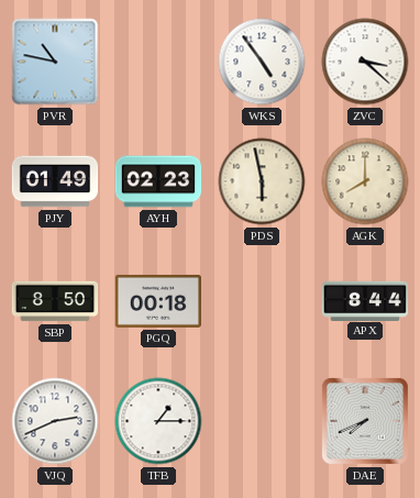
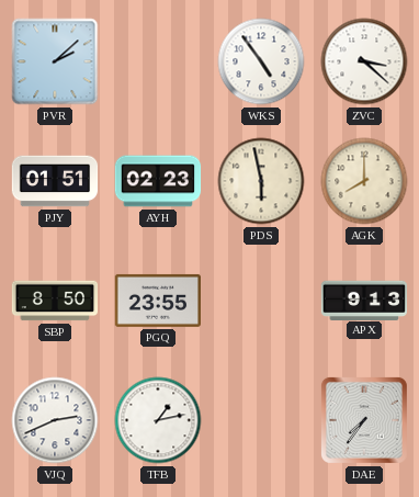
PVR: 10:47 -> 2:08
PJY: 01:49 -> 01:51
PGQ: 00:18 -> 23:55
APX: 8:44 -> 9:13
TFB: 1:15 -> 1:13
DAE: 7:41 -> 7:36
